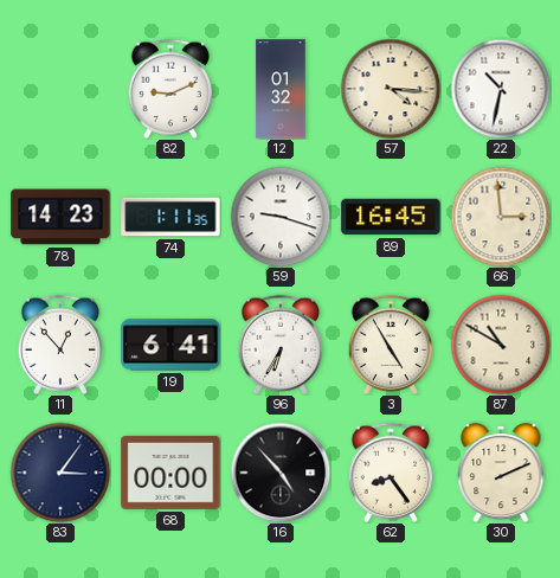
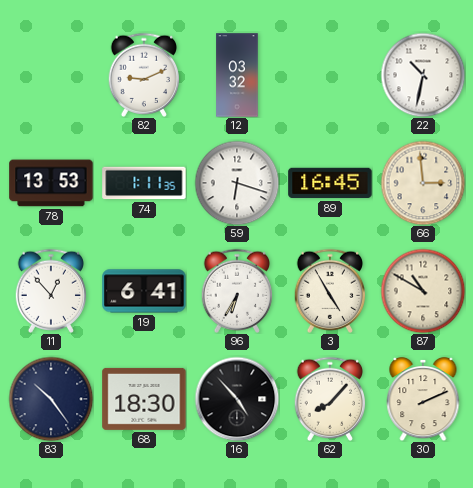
12: 01:32 -> 03:32
57: 4:16 -> none
78: 14:23 -> 13:53
59: 9:18 -> 6:18
83: 3:06 -> 10:24
68: 00:00 -> 18:30
62: 8:24 -> 8:07
